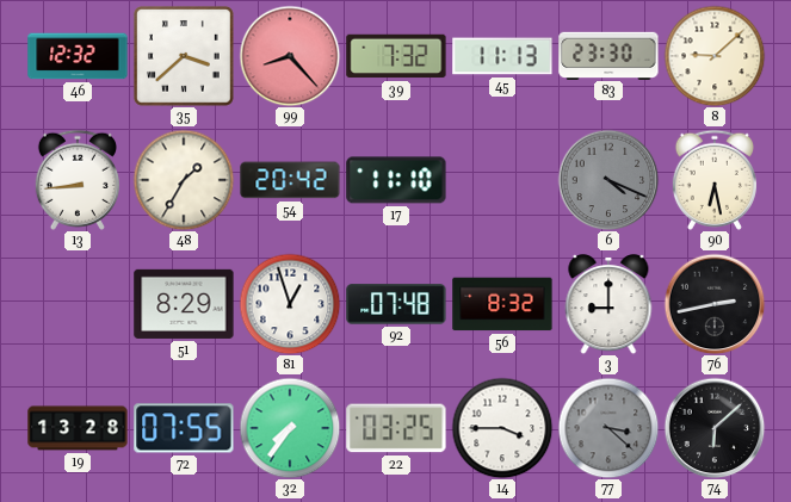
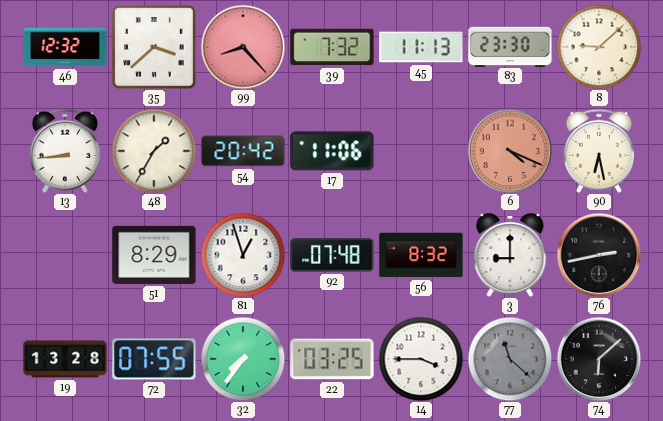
17: 11:10 -> 11:06
6 dial: grey -> salmon
77: 3:22 -> 11:22
